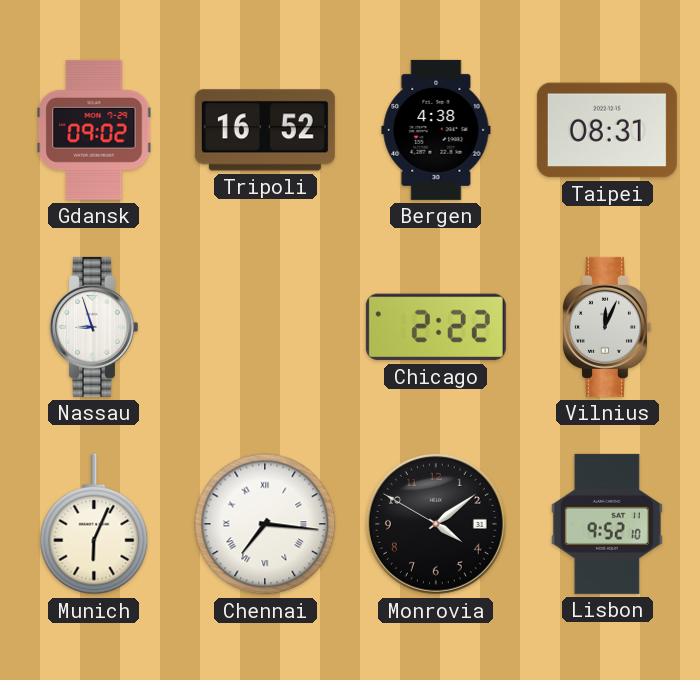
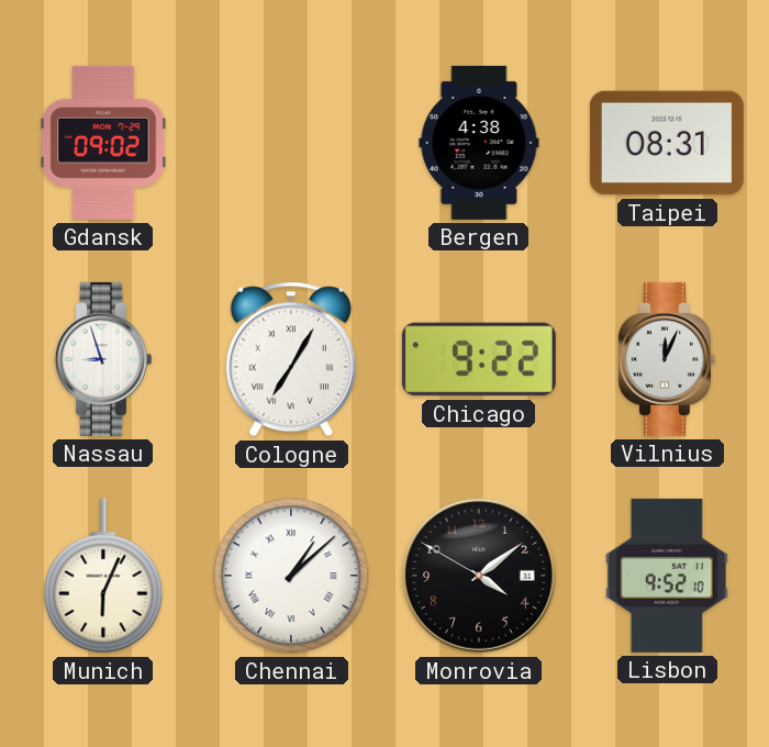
Tripoli: 16:52 -> none
Cologne: none -> 7:05
Chicago: 2:22 -> 9:22
Chennai: 7:16 -> 1:08
